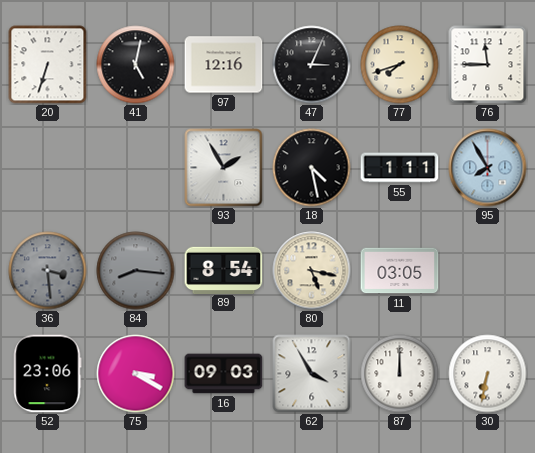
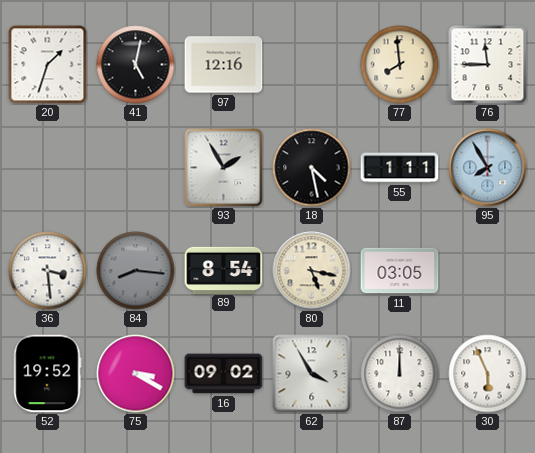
20: 6:33 -> 1:33
47: 3:04 -> none
77: 7:42 -> 7:59
36 dial: grey -> white
52: 23:06 -> 19:52
16: 09:03 -> 09:02
30: 6:32 -> 5:56
